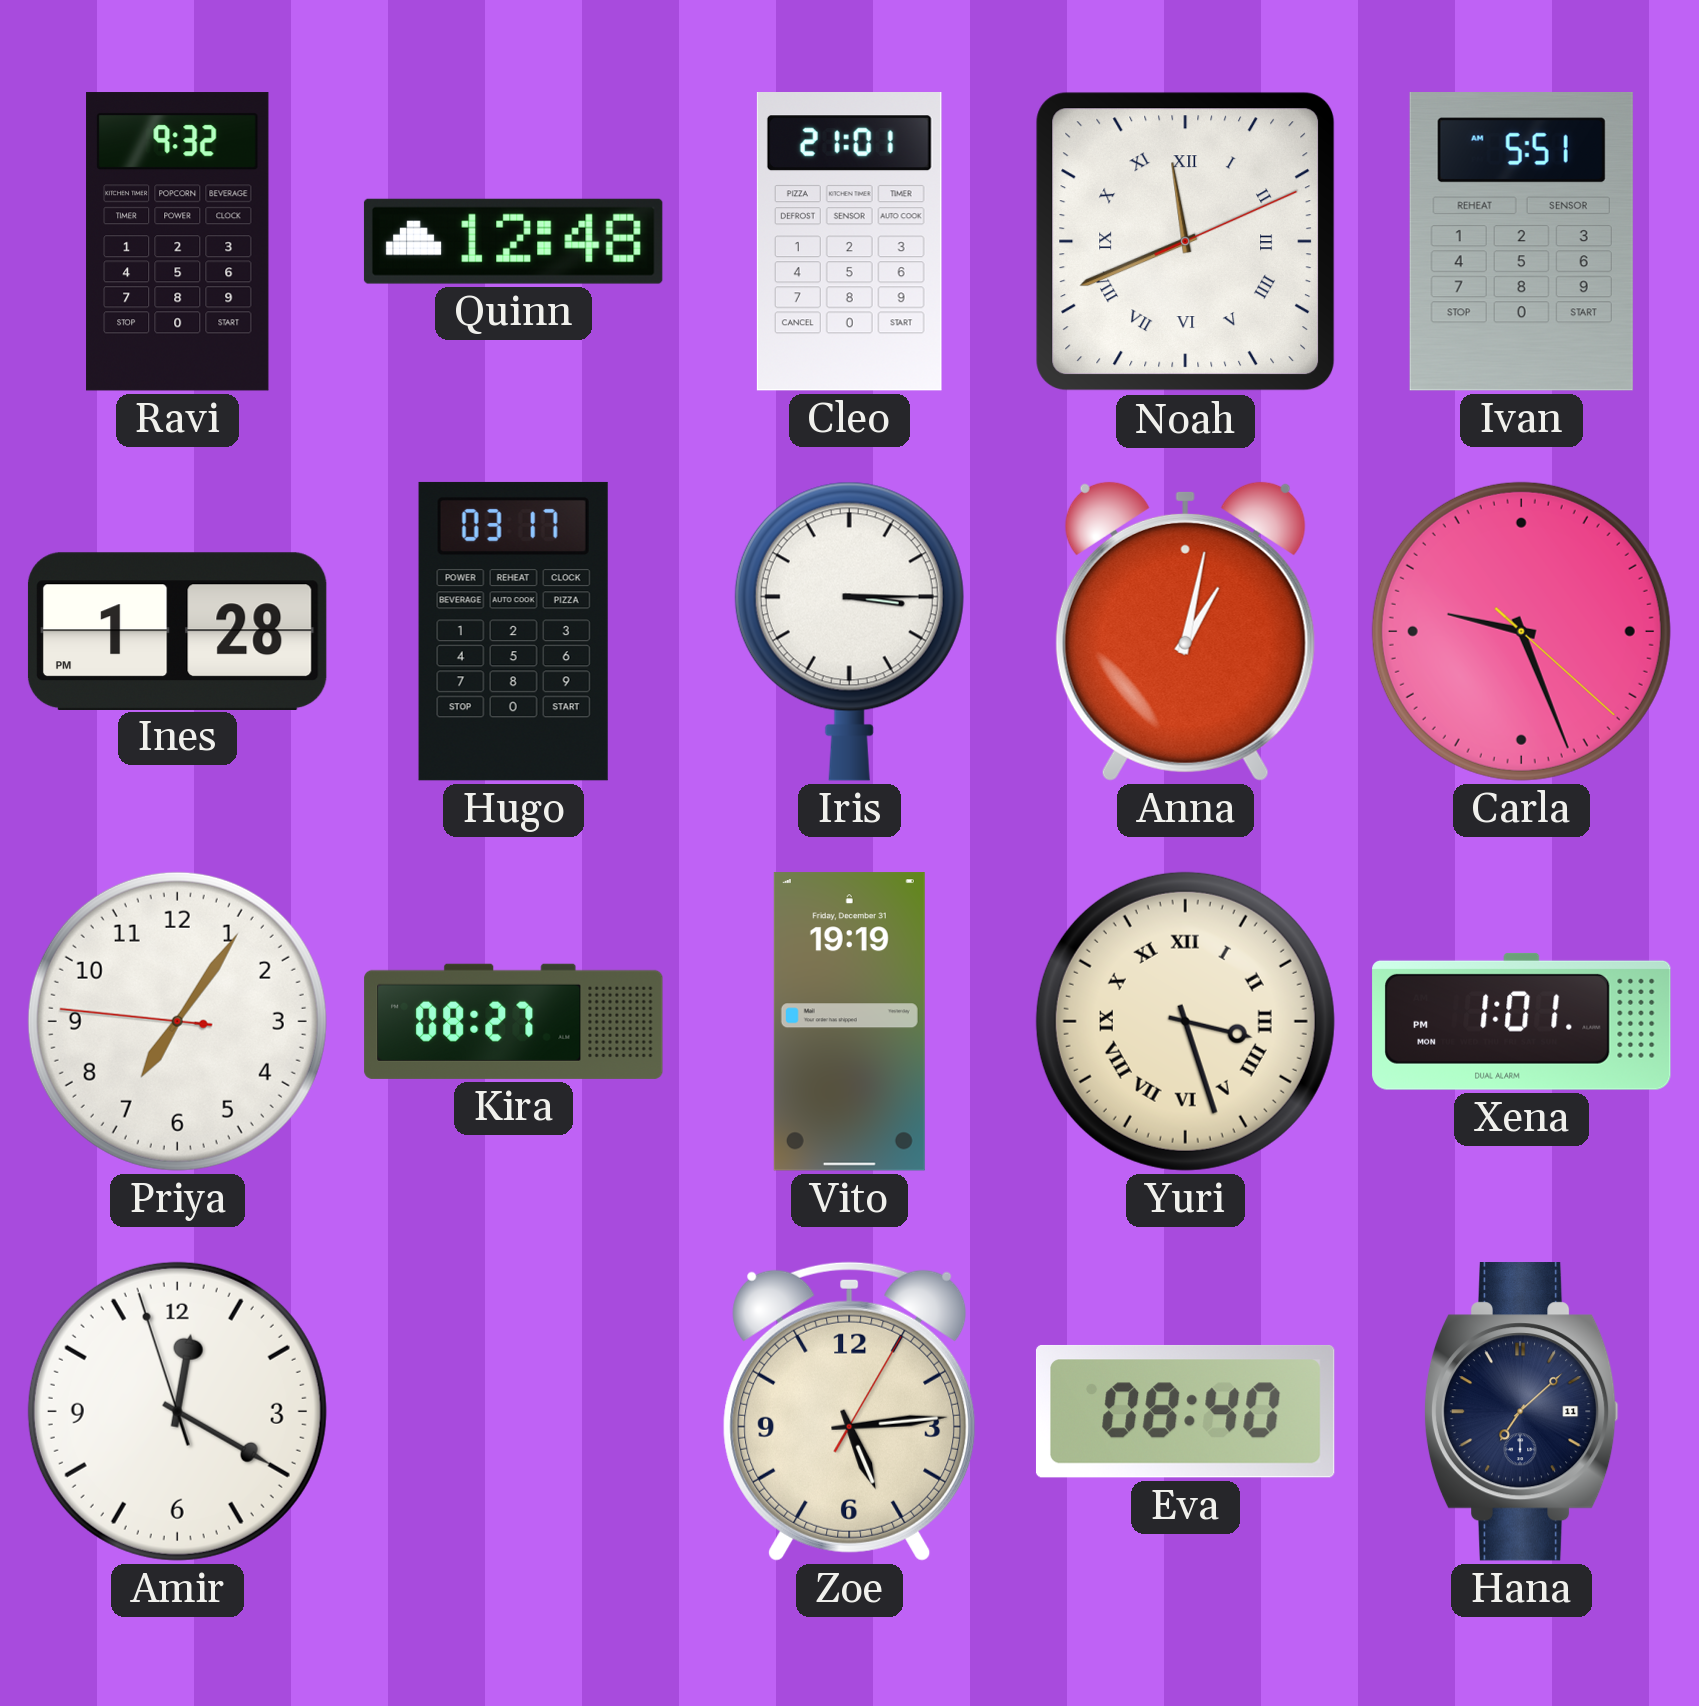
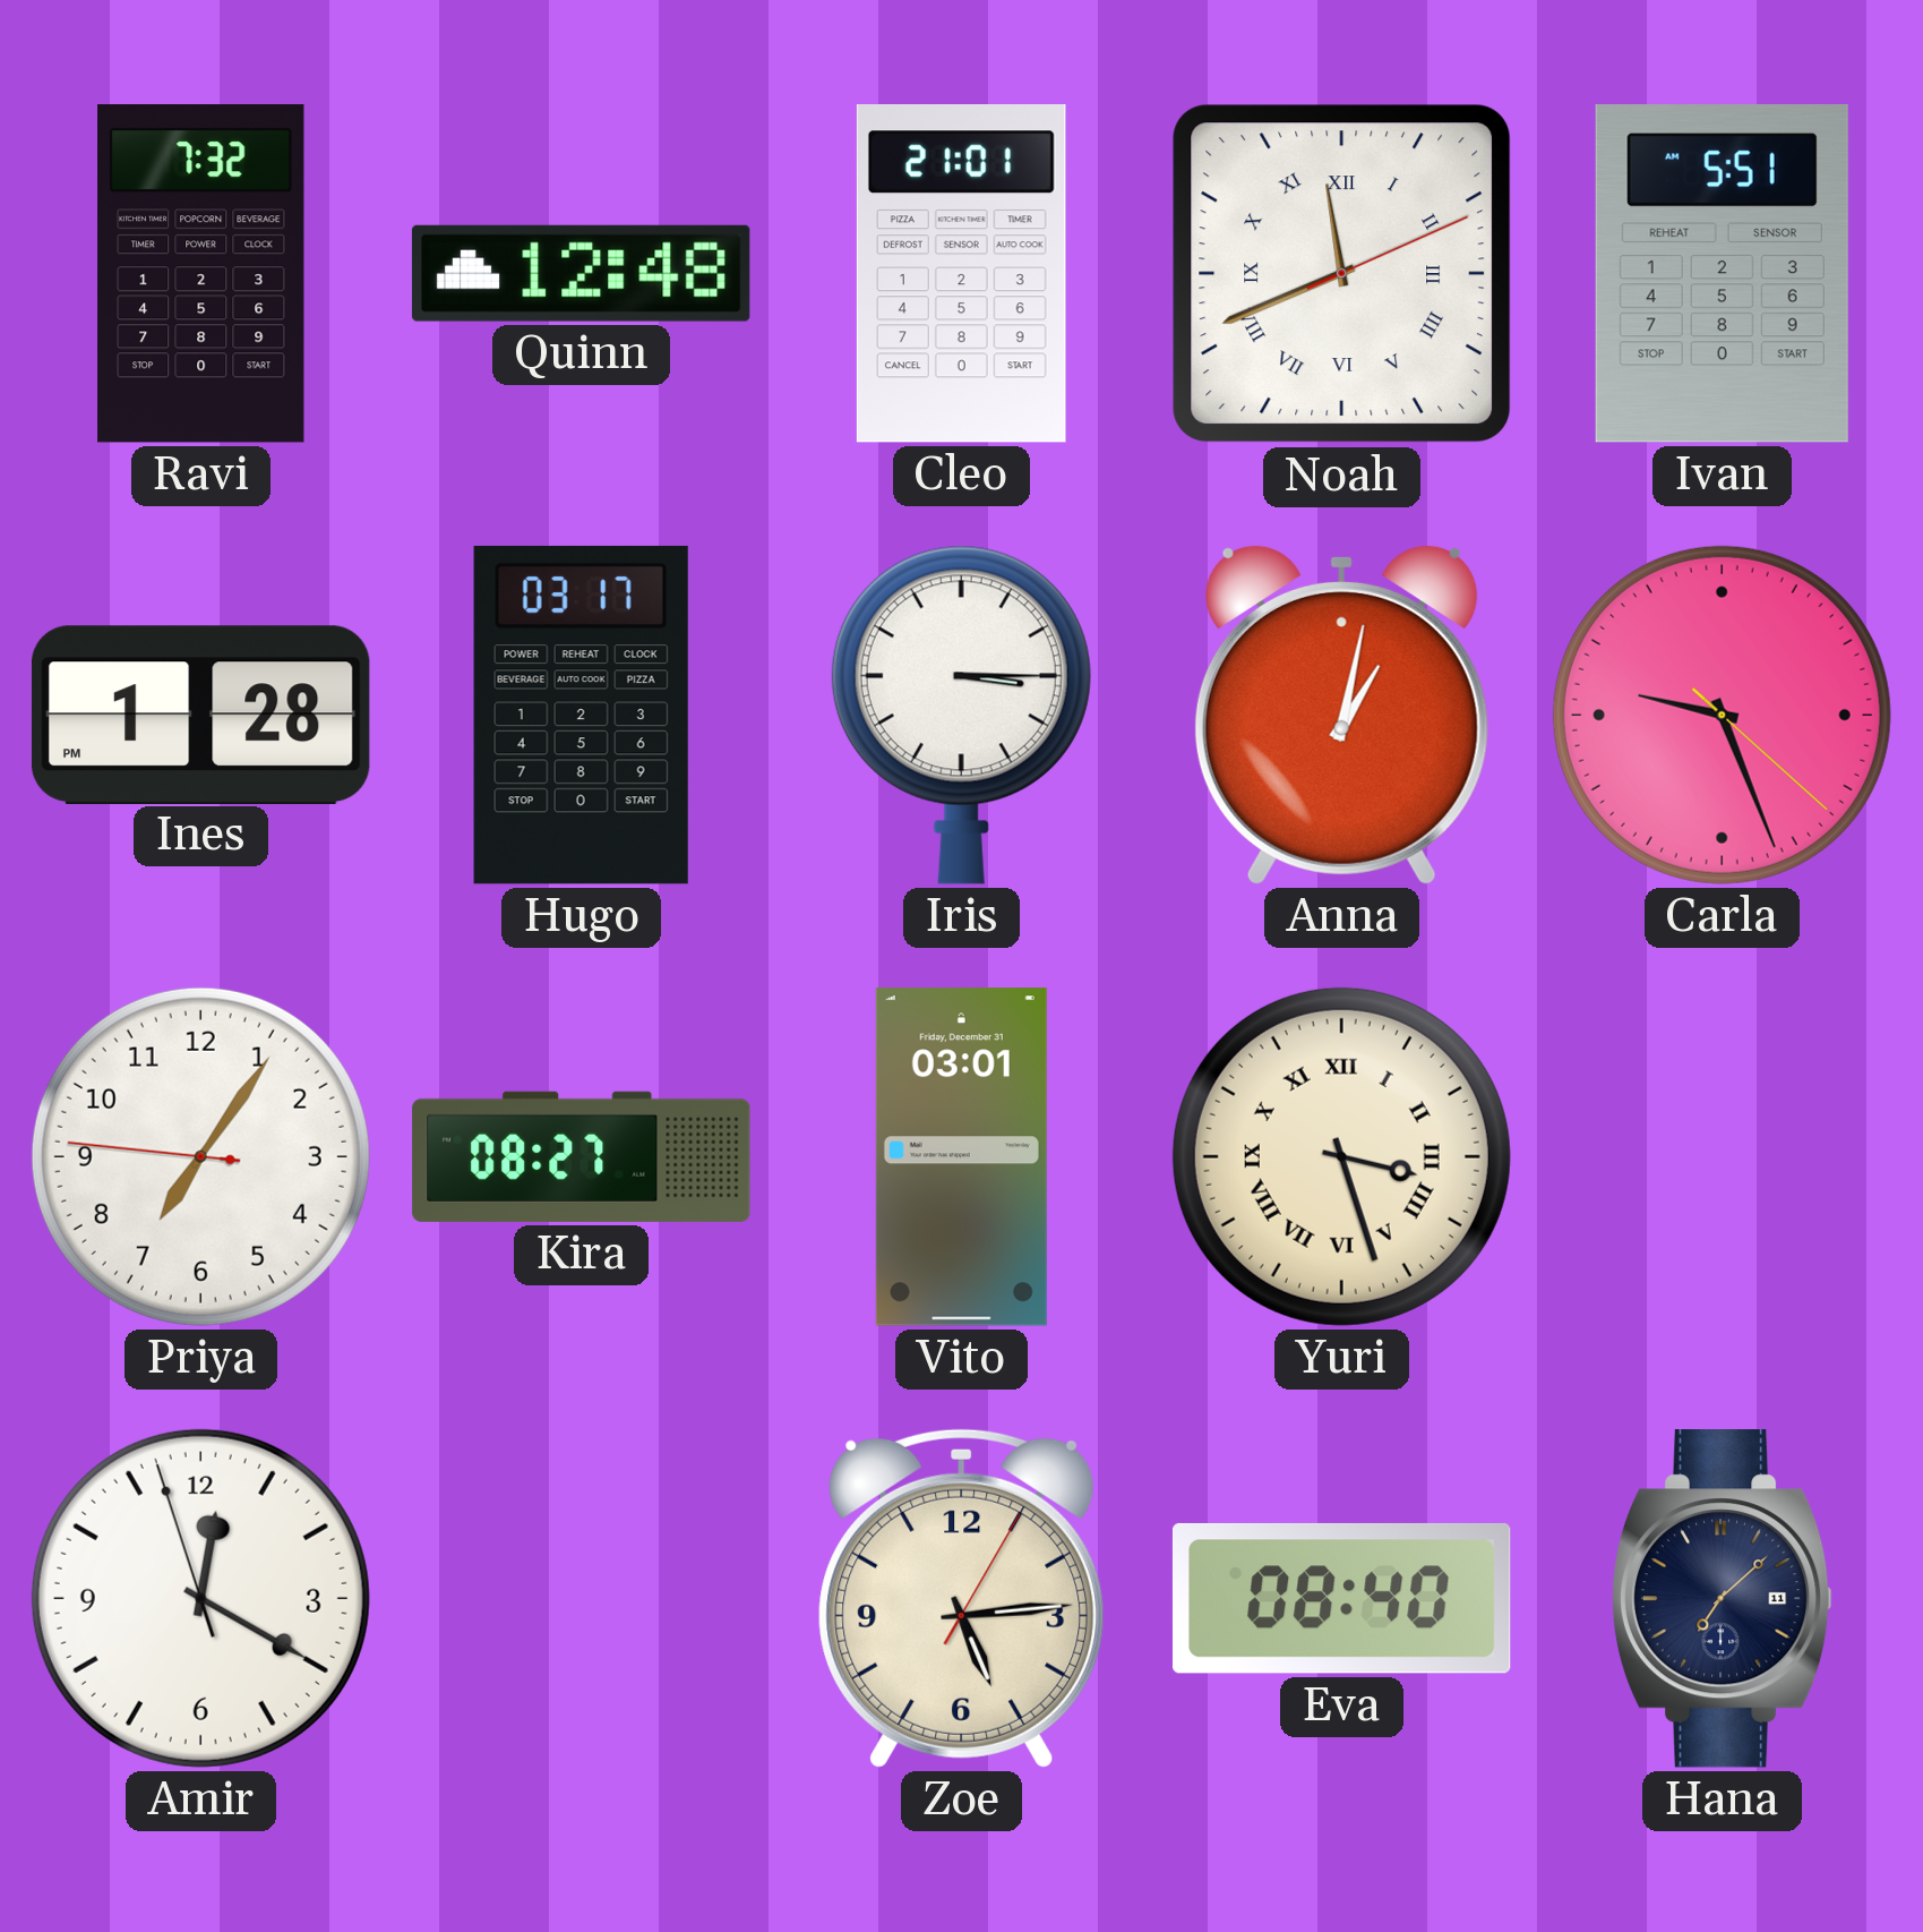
Ravi: 9:32 -> 7:32
Vito: 19:19 -> 03:01
Xena: 1:01 -> none
